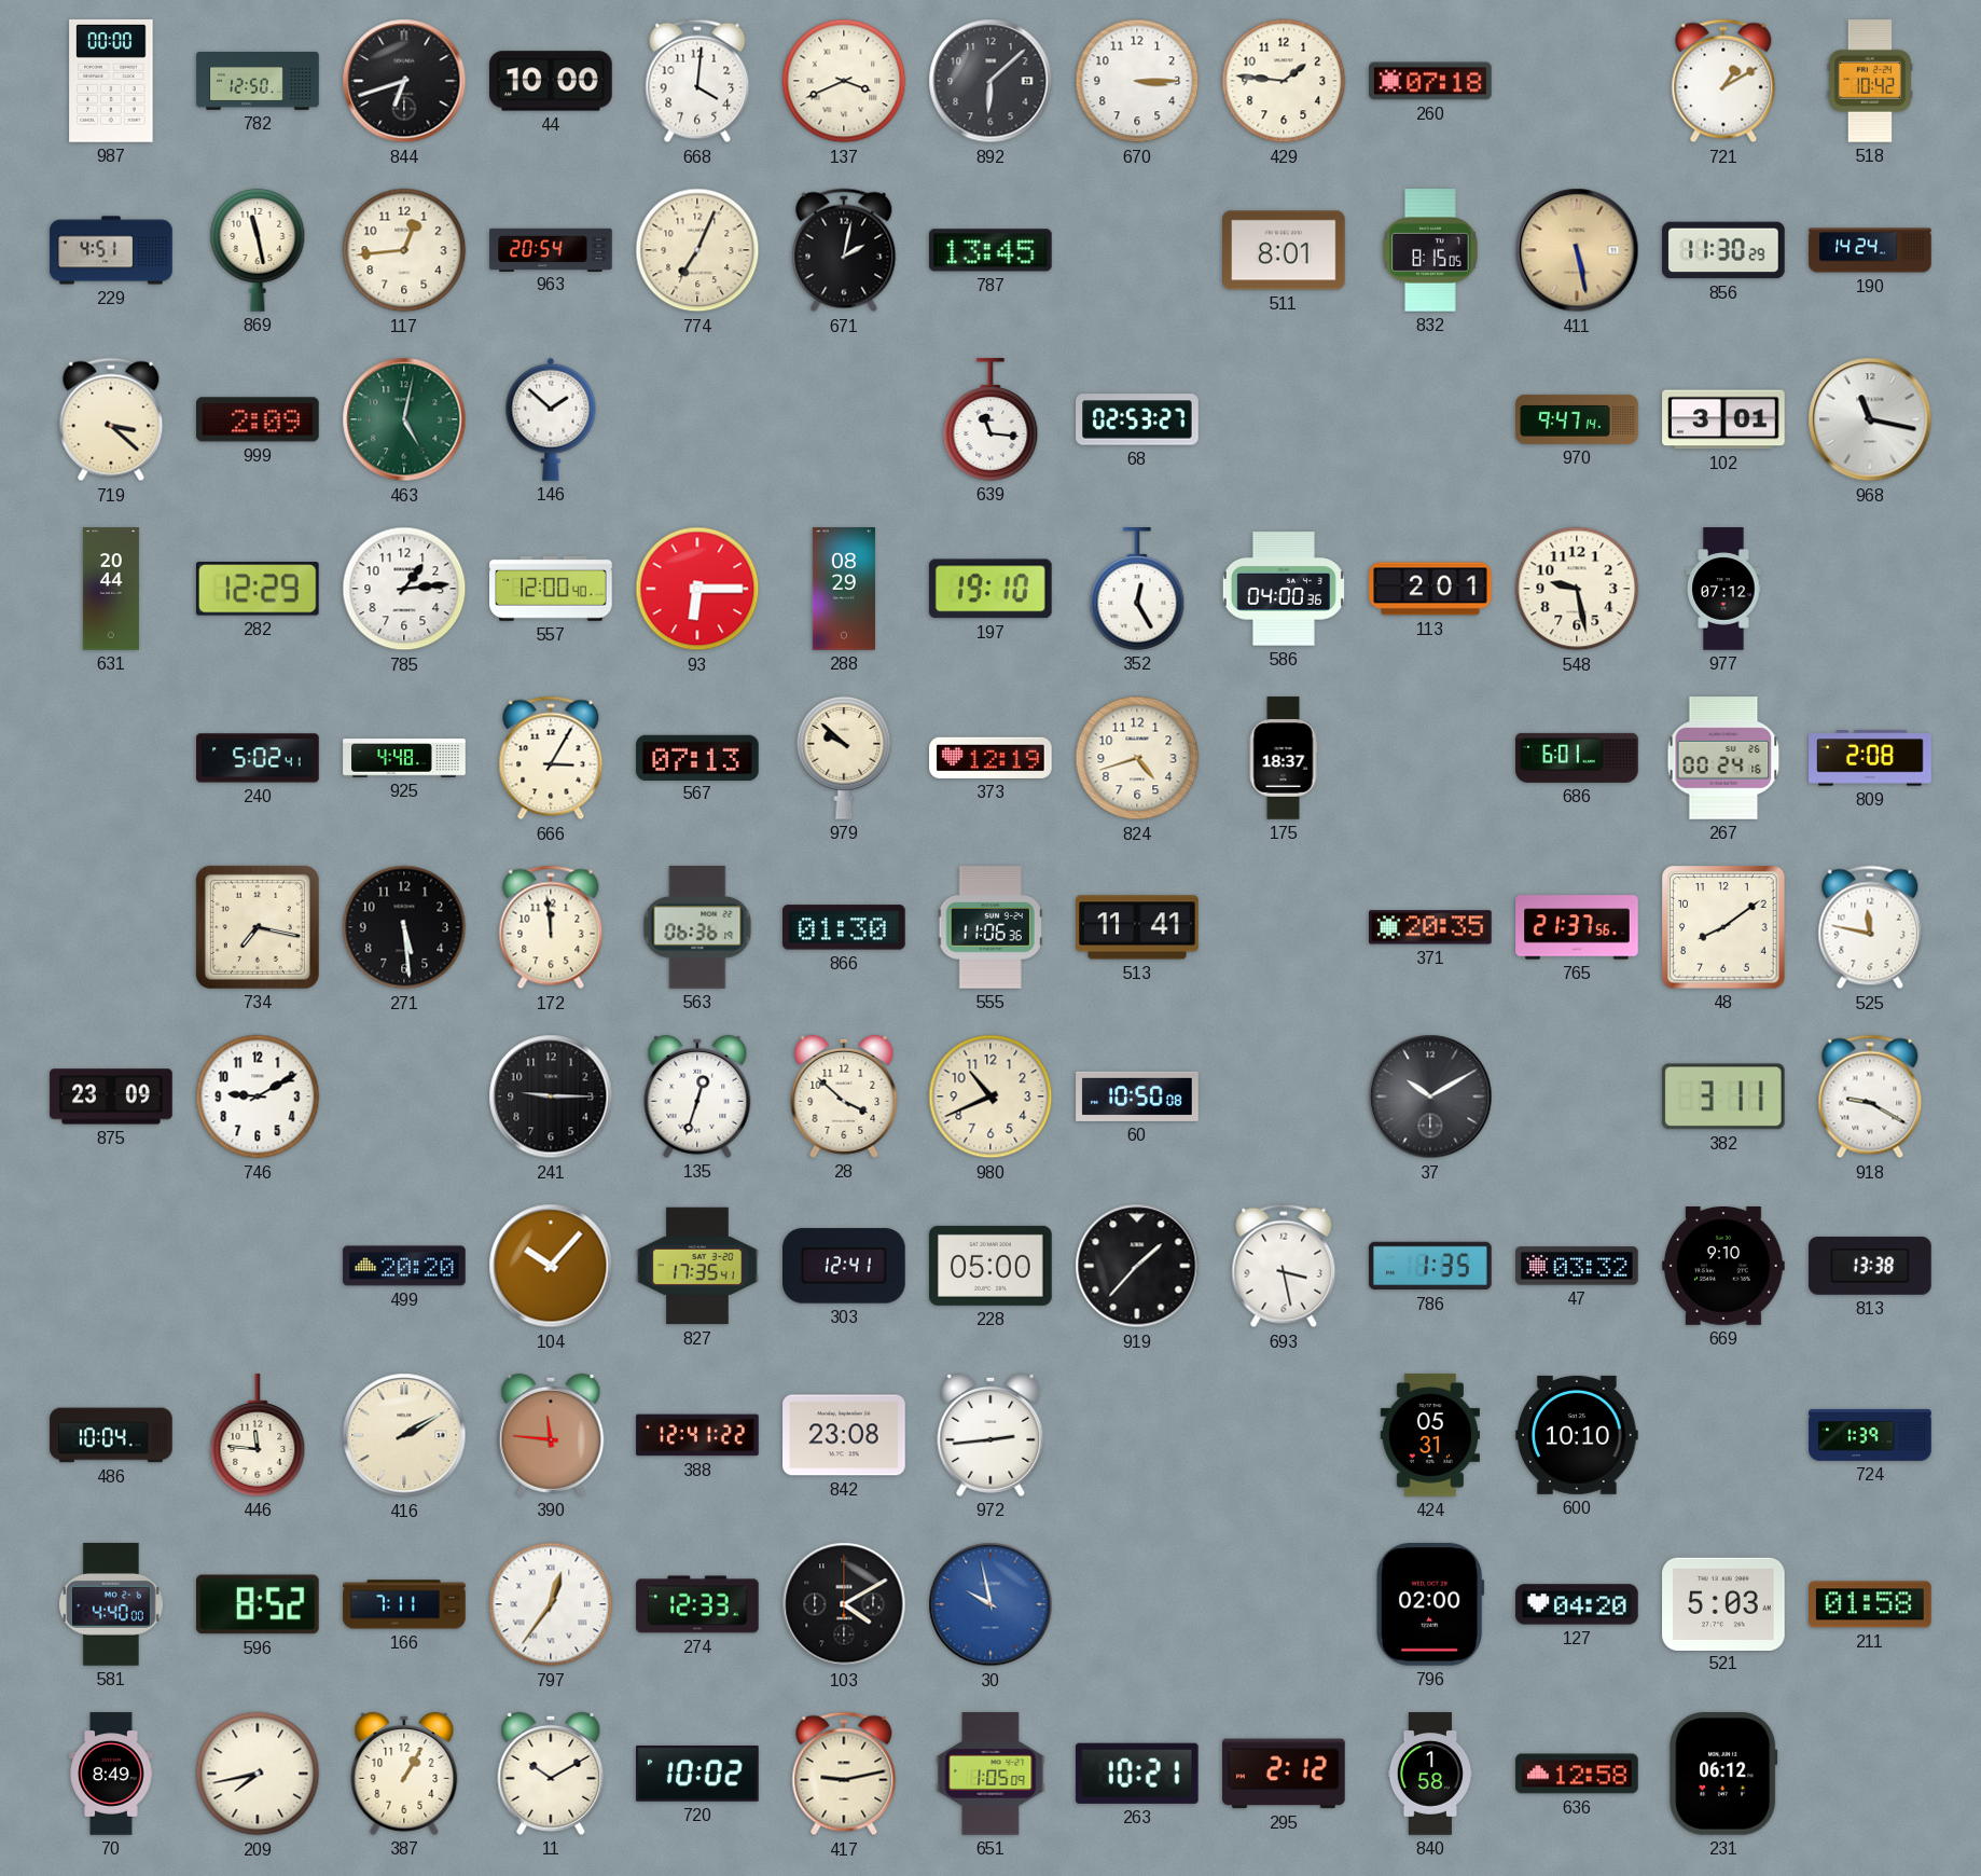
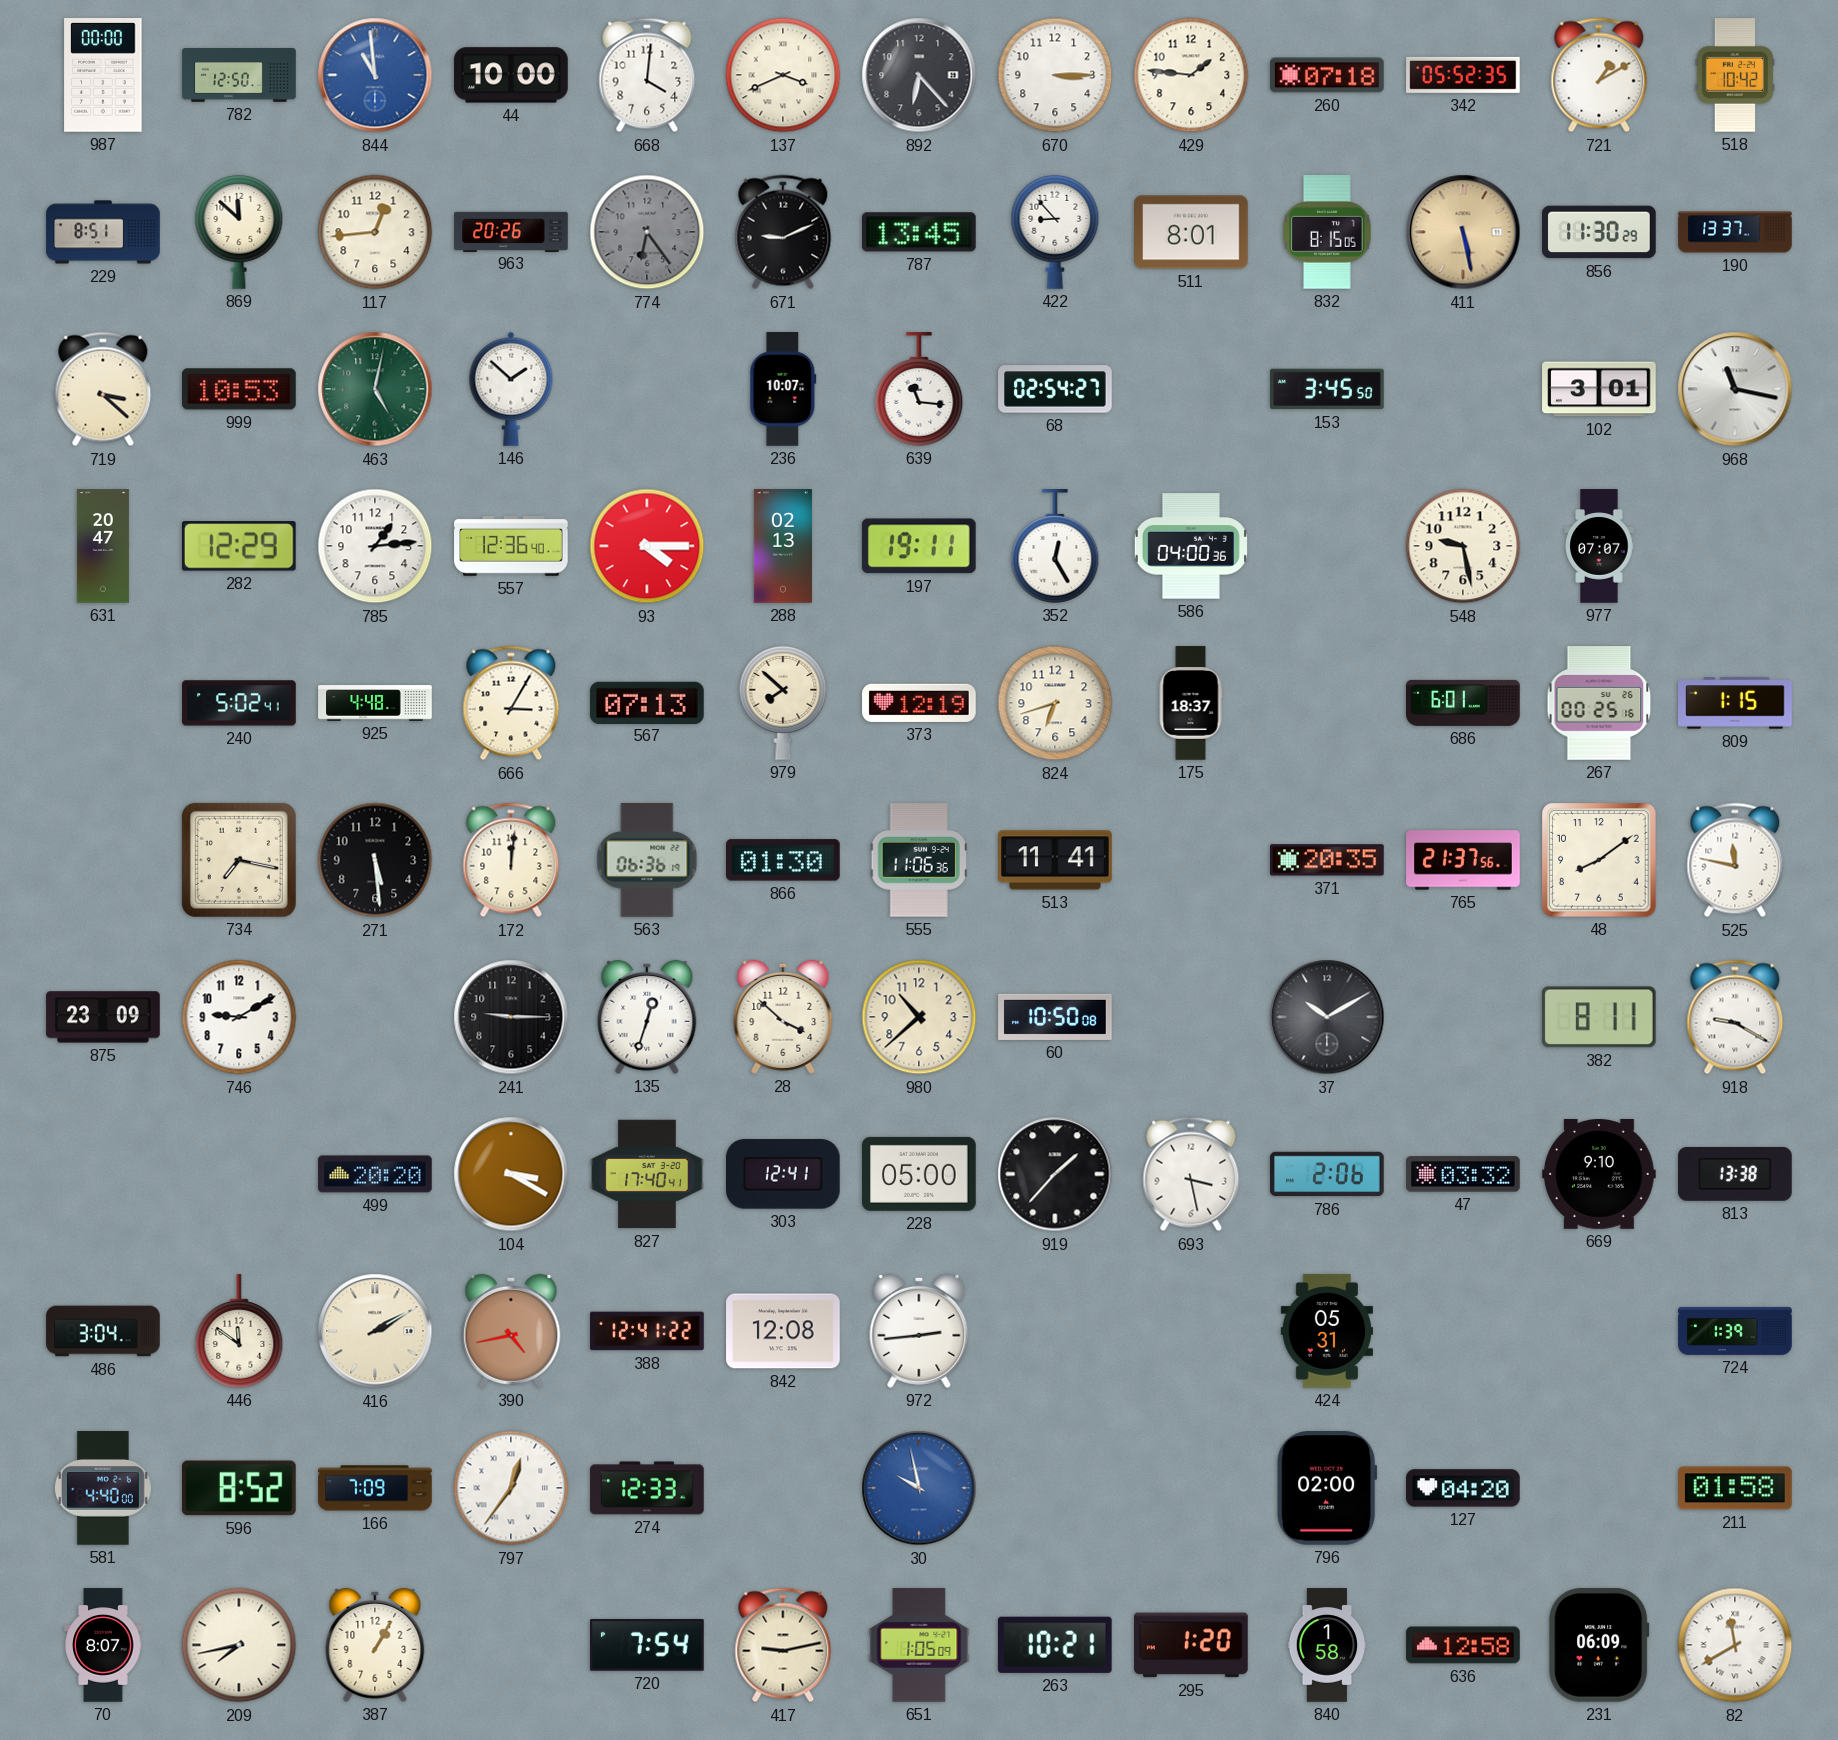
844: 6:42 -> 10:59
844 dial: black -> blue
892: 6:08 -> 6:23
342: none -> 05:52
229: 4:51 -> 8:51
869: 11:28 -> 11:52
963: 20:54 -> 20:26
774: 7:04 -> 6:24
774 dial: cream -> grey
671: 2:02 -> 9:11
422: none -> 8:53
190: 14:24 -> 13:37
999: 2:09 -> 10:53
236: none -> 10:07
68: 02:53 -> 02:54
153: none -> 3:45
970: 9:47 -> none
631: 20:44 -> 20:47
557: 12:00 -> 12:36
93: 6:15 -> 4:15
288: 08:29 -> 02:13
197: 19:10 -> 19:11
113: 2:01 -> none
977: 07:12 -> 07:07
979: 9:52 -> 7:52
824: 4:42 -> 6:42
267: 00:24 -> 00:25
809: 2:08 -> 1:15
172: 11:59 -> 12:01
980: 10:41 -> 10:38
382: 3:11 -> 8:11
104: 10:07 -> 3:20
827: 17:35 -> 17:40
786: 1:35 -> 2:06
486: 10:04 -> 3:04
446: 11:46 -> 11:51
390: 11:46 -> 4:43
842: 23:08 -> 12:08
600: 10:10 -> none
166: 7:11 -> 7:09
103: 4:10 -> none
521: 5:03 -> none
70: 8:49 -> 8:07
11: 10:10 -> none
720: 10:02 -> 7:54
295: 2:12 -> 1:20
231: 06:12 -> 06:09
82: none -> 11:40
